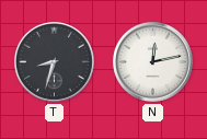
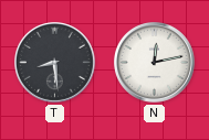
T: 8:33 -> 8:29
